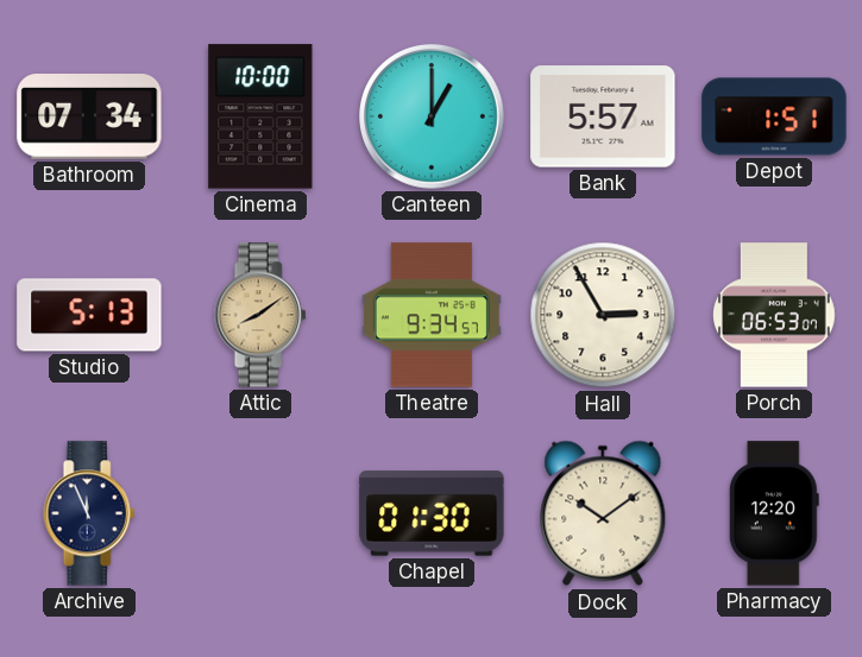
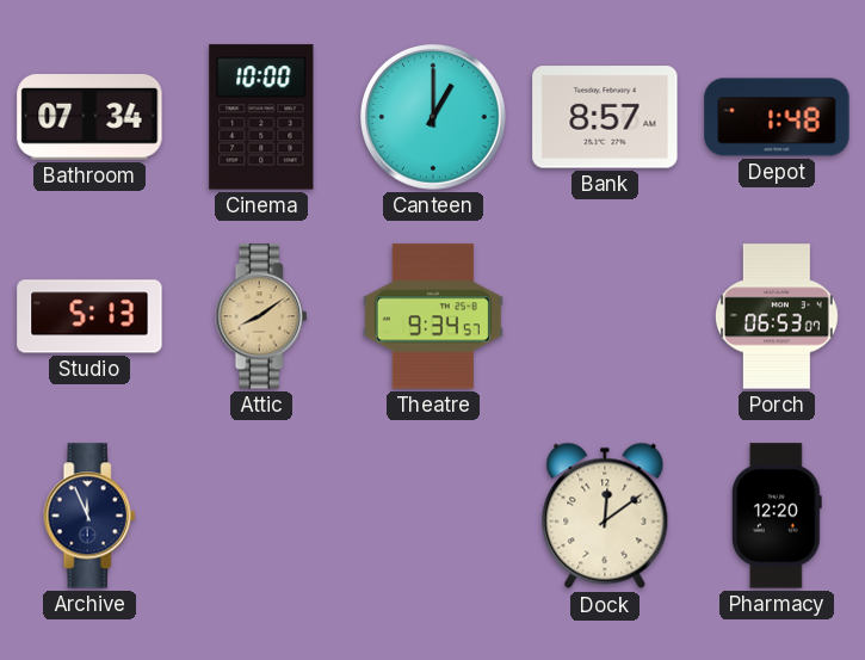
Bank: 5:57 -> 8:57
Depot: 1:51 -> 1:48
Hall: 2:55 -> none
Chapel: 01:30 -> none
Dock: 10:09 -> 12:09
